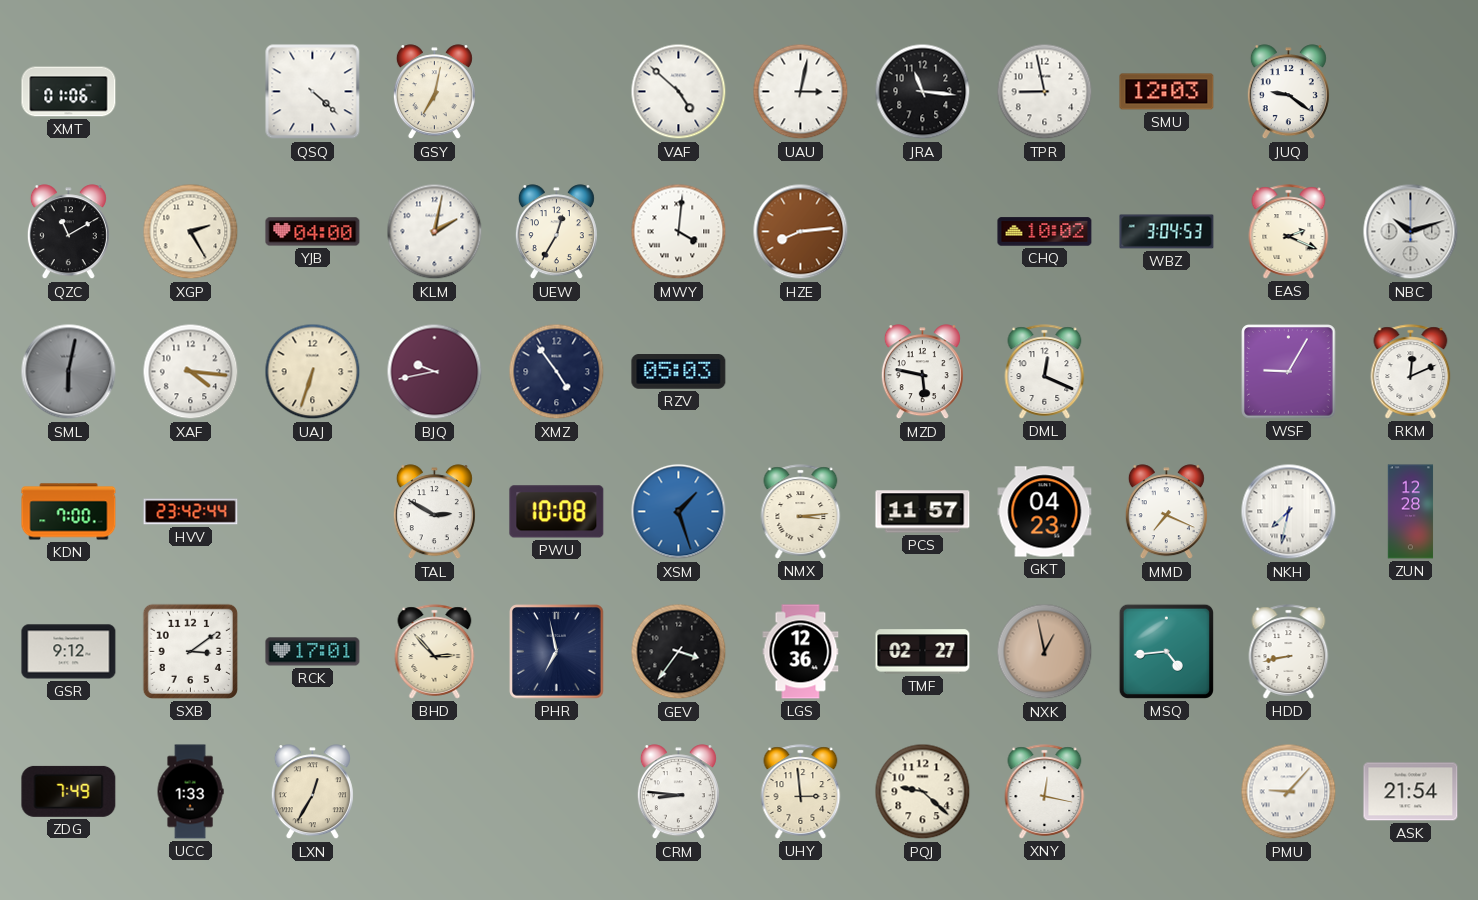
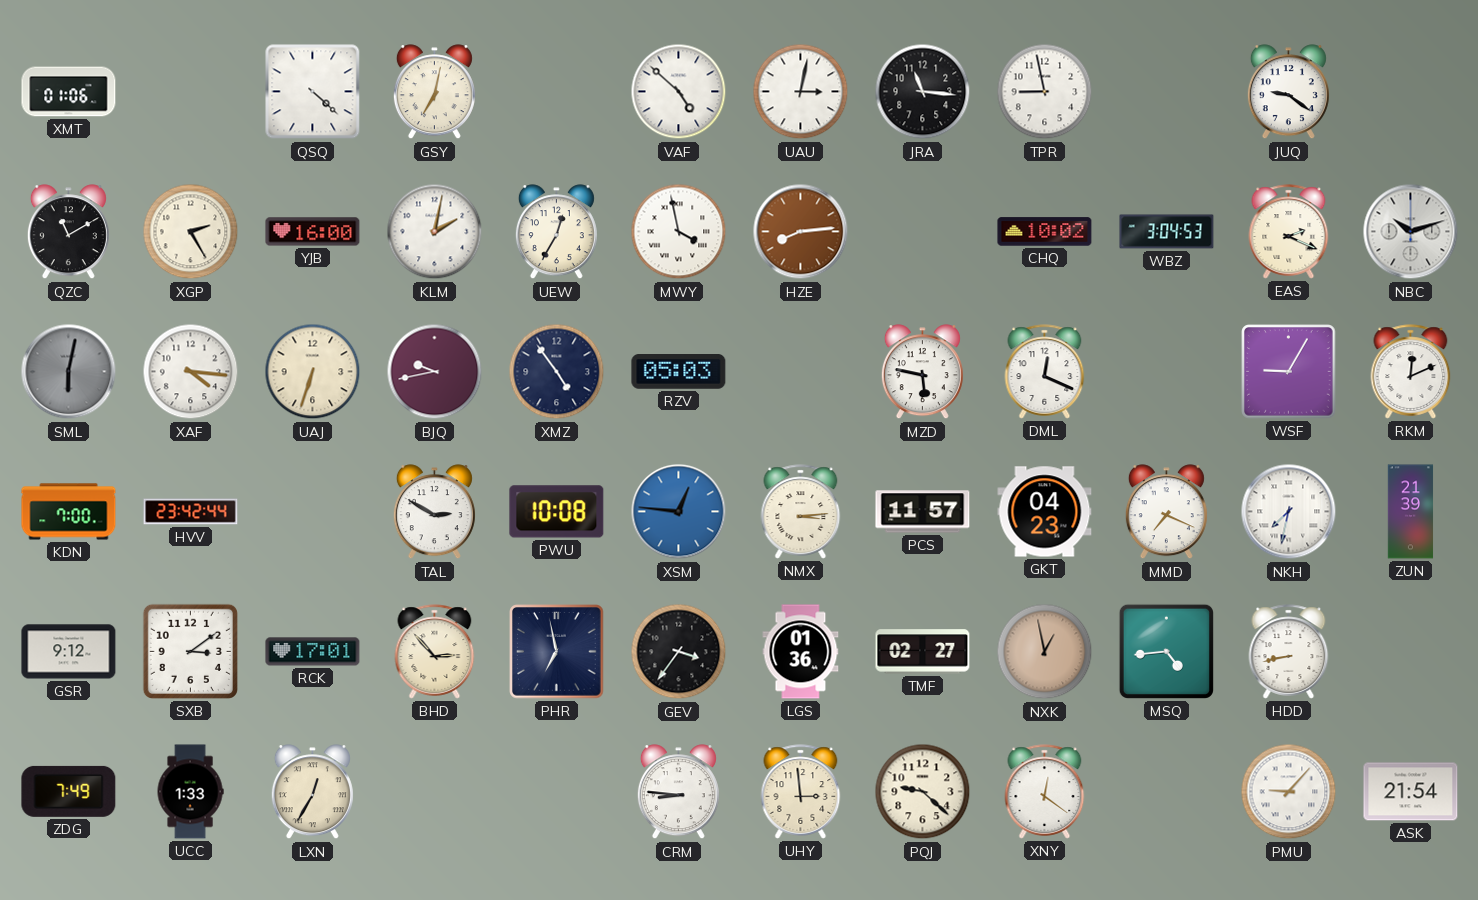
SMU: 12:03 -> none
YJB: 04:00 -> 16:00
MWY: 4:01 -> 3:58
XSM: 1:27 -> 12:46
ZUN: 12:28 -> 21:39
LGS: 12:36 -> 01:36
XNY: 12:17 -> 12:21
